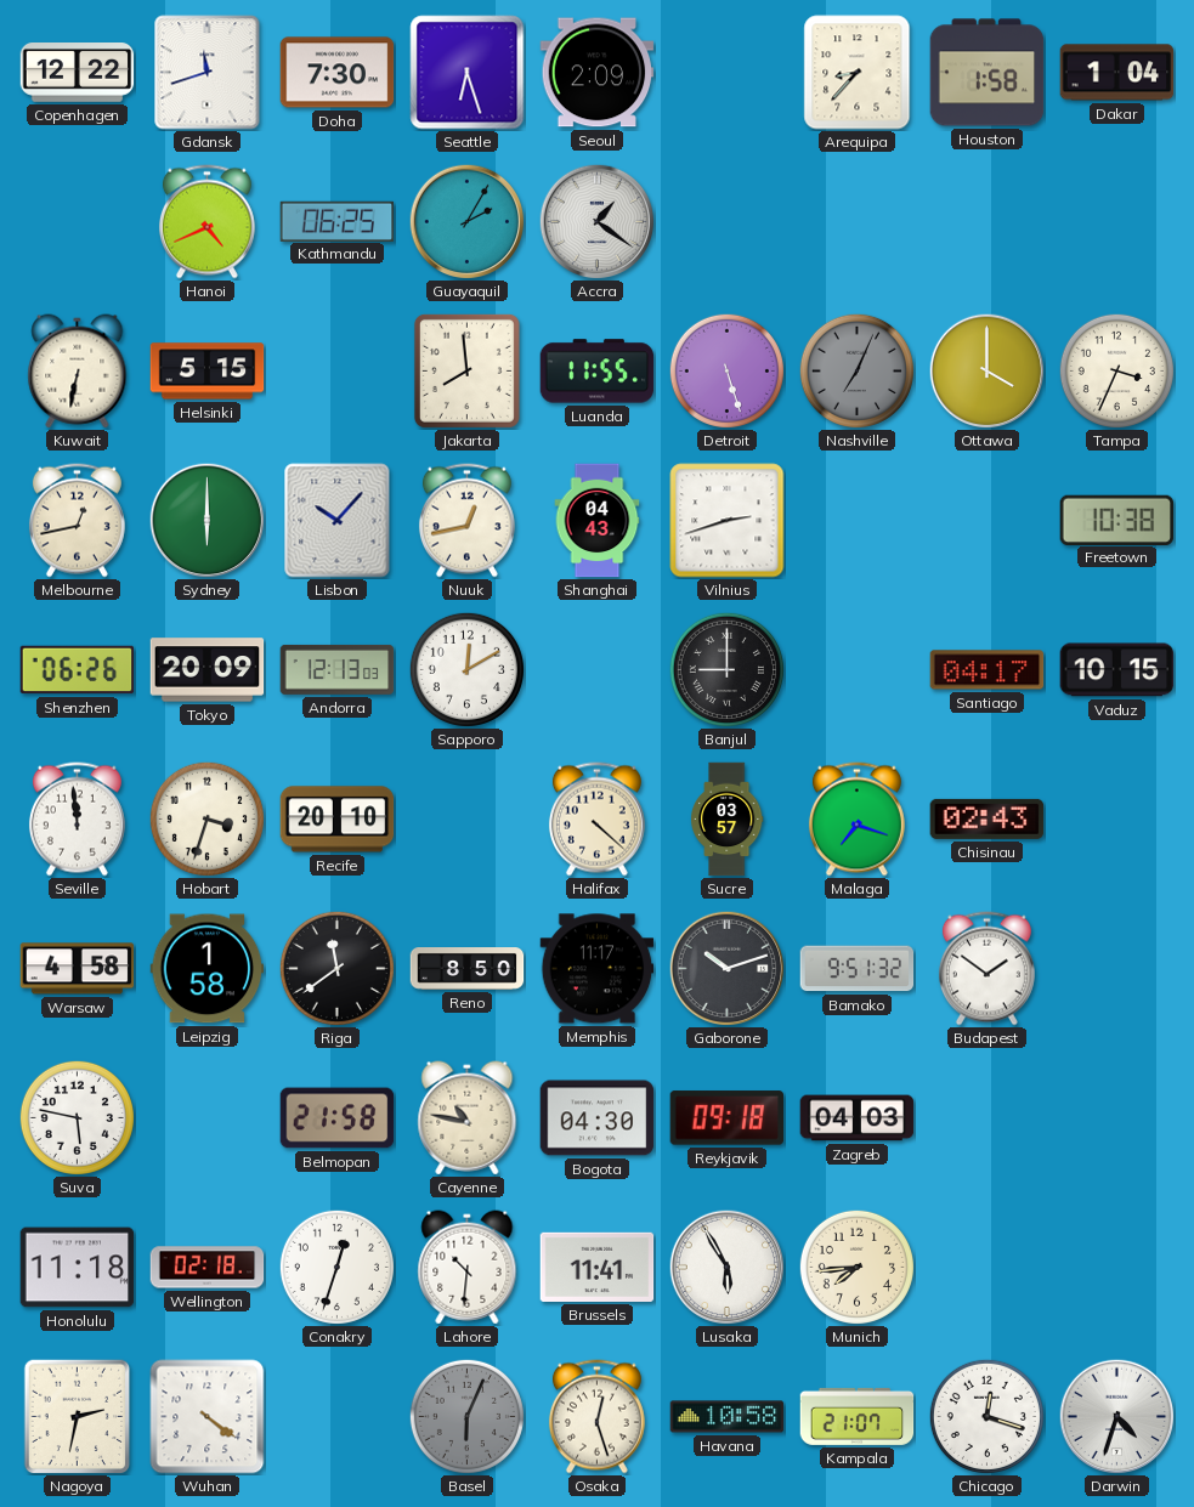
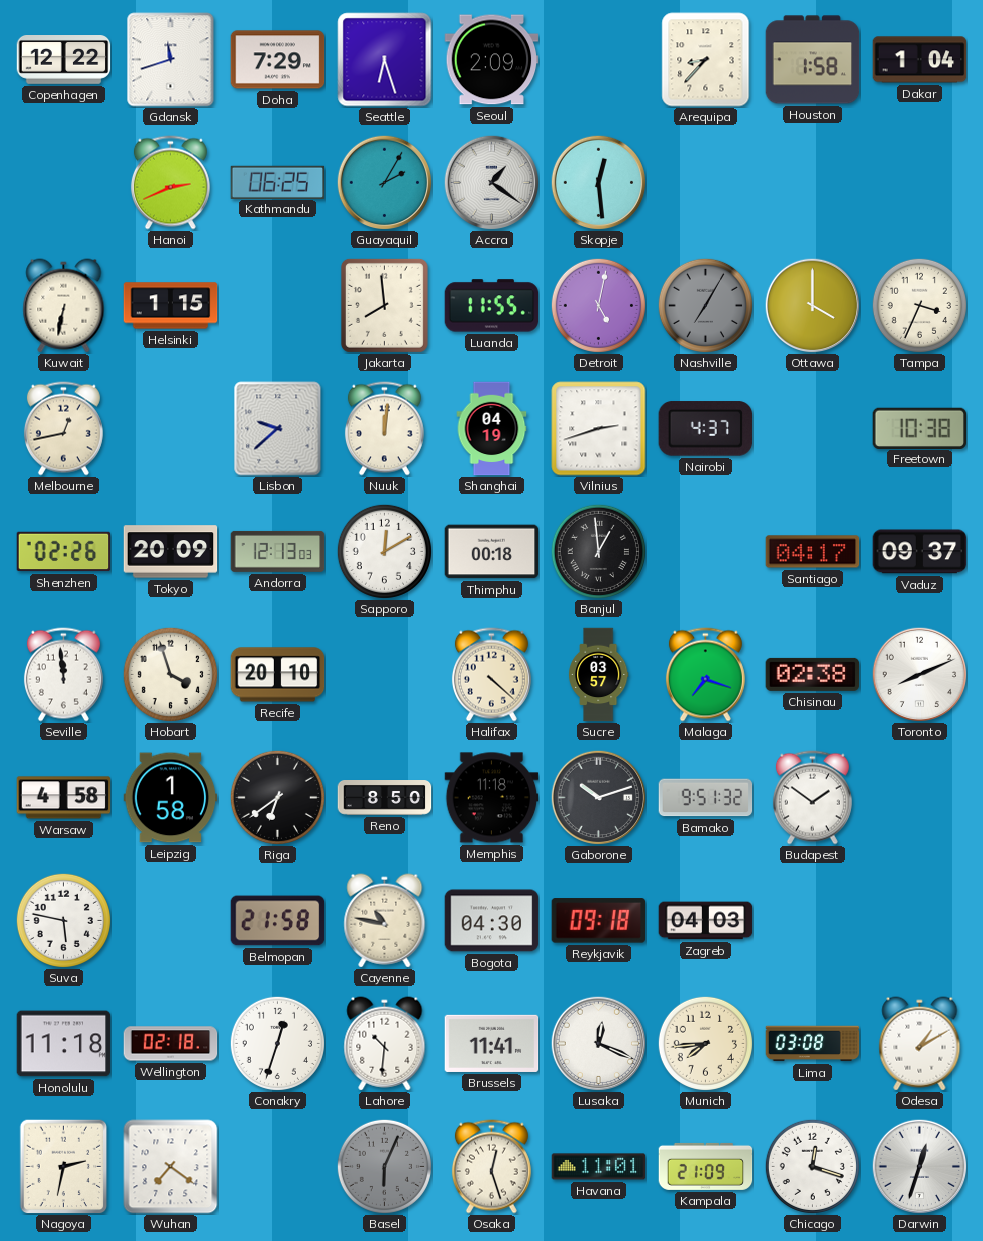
Doha: 7:30 -> 7:29
Hanoi: 4:41 -> 2:41
Skopje: none -> 12:29
Helsinki: 5:15 -> 1:15
Detroit: 5:27 -> 5:02
Nashville: 7:04 -> 7:05
Sydney: 6:00 -> none
Lisbon: 10:07 -> 9:38
Nuuk: 12:43 -> 12:01
Shanghai: 04:43 -> 04:19
Nairobi: none -> 4:37
Shenzhen: 06:26 -> 02:26
Thimphu: none -> 00:18
Banjul: 9:00 -> 12:59
Vaduz: 10:15 -> 09:37
Hobart: 3:33 -> 3:57
Chisinau: 02:43 -> 02:38
Toronto: none -> 8:11
Riga: 11:39 -> 6:39
Memphis: 11:17 -> 11:18
Lusaka: 5:55 -> 12:19
Lima: none -> 03:08
Odesa: none -> 1:10
Wuhan: 4:21 -> 7:21
Havana: 10:58 -> 11:01
Kampala: 21:07 -> 21:09
Darwin: 4:33 -> 12:33
